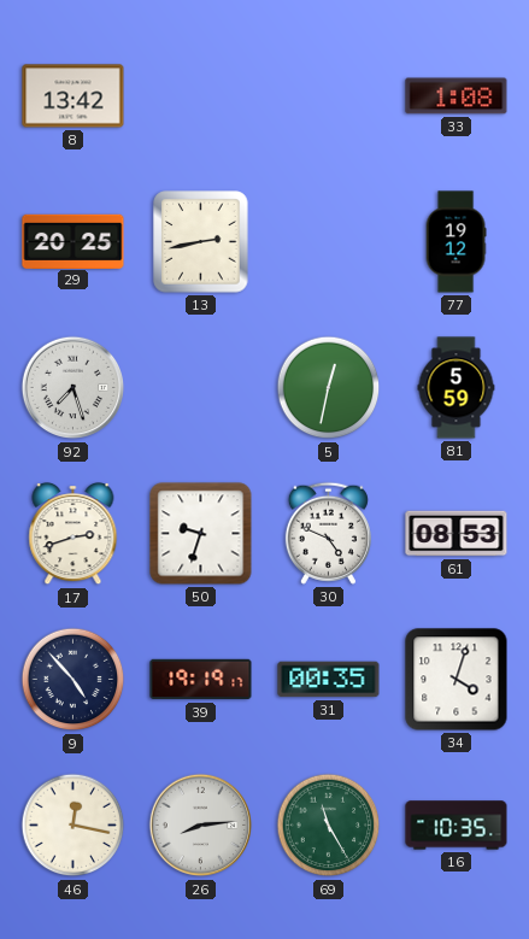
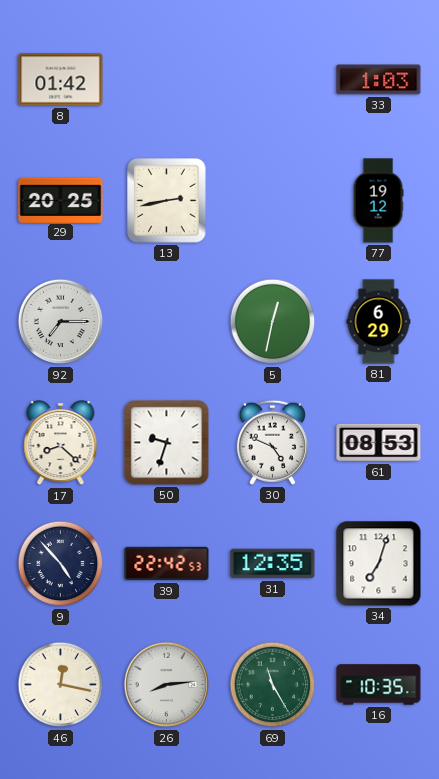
8: 13:42 -> 01:42
33: 1:08 -> 1:03
92: 7:27 -> 7:15
81: 5:59 -> 6:29
17: 2:42 -> 8:22
39: 19:19 -> 22:42
31: 00:35 -> 12:35
34: 4:03 -> 7:03
